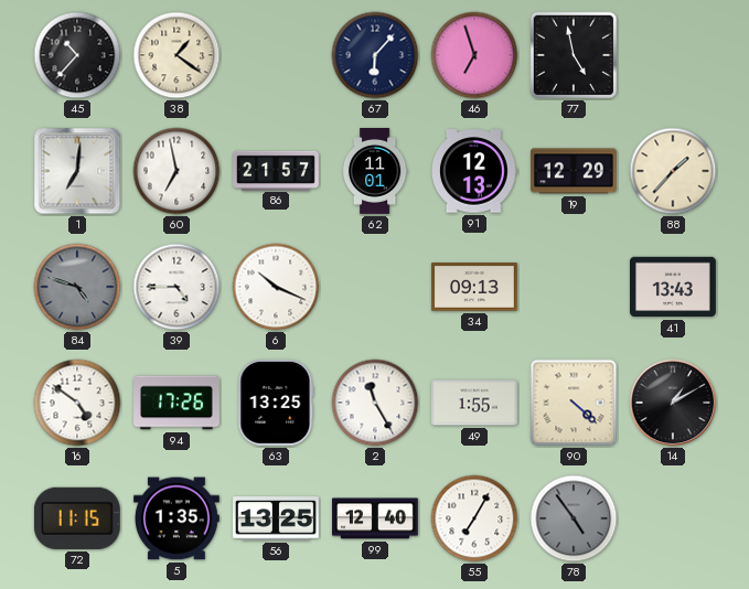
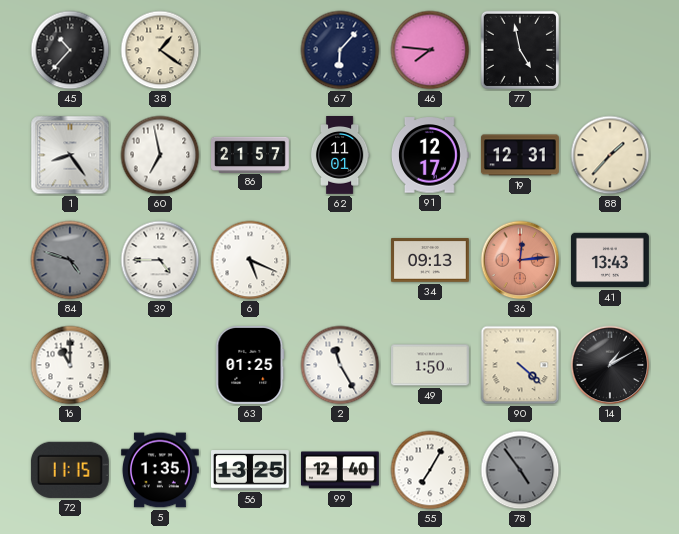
46: 6:57 -> 7:46
1: 7:01 -> 8:24
91: 12:13 -> 12:17
19: 12:29 -> 12:31
6: 10:19 -> 5:19
36: none -> 12:14
16: 4:51 -> 11:00
94: 17:26 -> none
63: 13:25 -> 01:25
49: 1:55 -> 1:50
